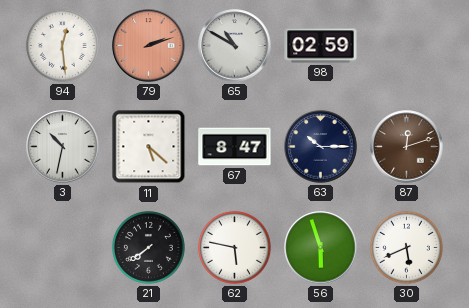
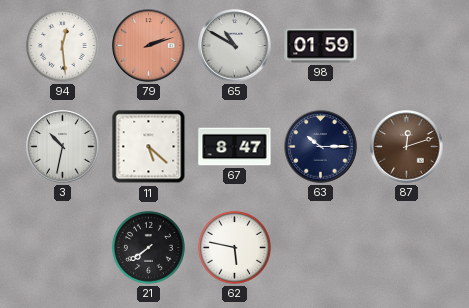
98: 02:59 -> 01:59
56: 5:57 -> none
30: 5:41 -> none
